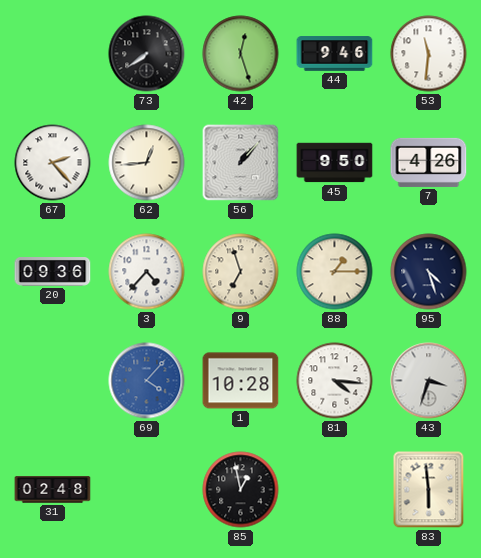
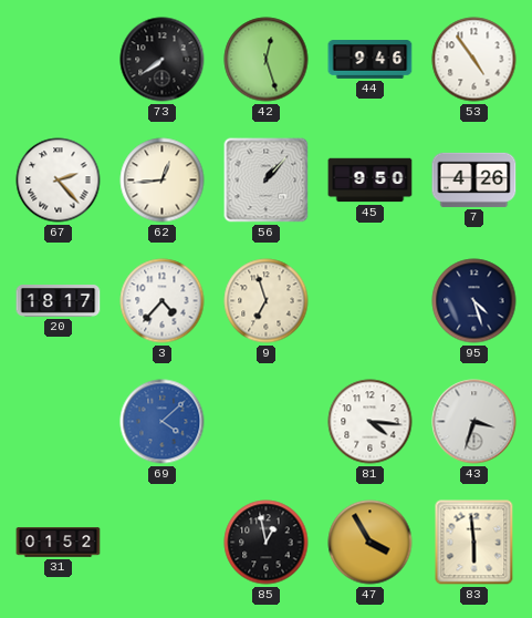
53: 11:31 -> 4:54
20: 09:36 -> 18:17
88: 1:15 -> none
69: 4:07 -> 4:08
1: 10:28 -> none
31: 02:48 -> 01:52
47: none -> 3:55
